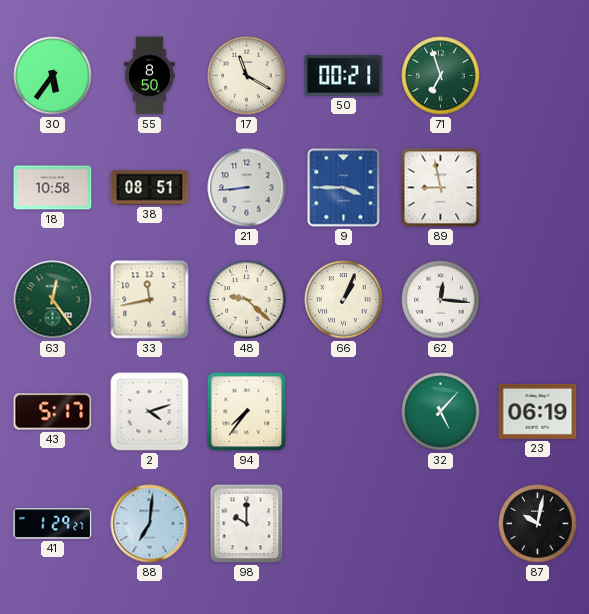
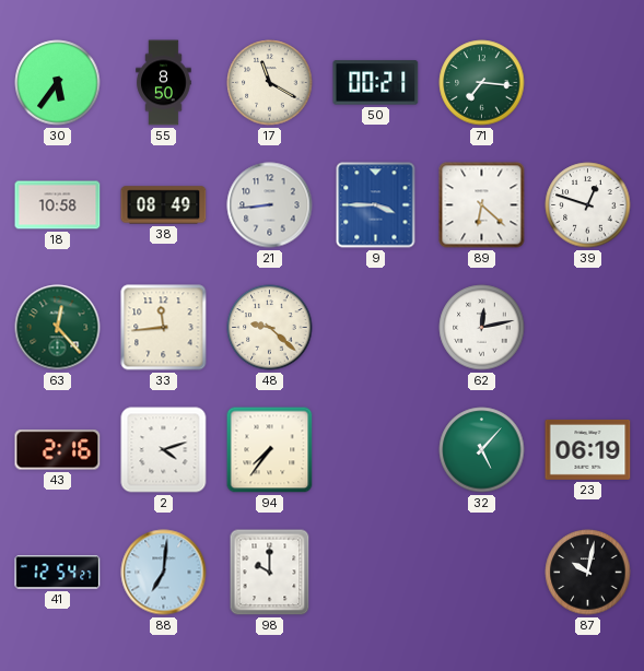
71: 6:57 -> 7:16
38: 08:51 -> 08:49
89: 8:58 -> 6:22
39: none -> 12:48
63: 12:24 -> 12:23
33: 11:43 -> 11:44
66: 1:04 -> none
62: 12:16 -> 12:13
43: 5:17 -> 2:16
41: 1:29 -> 12:54
